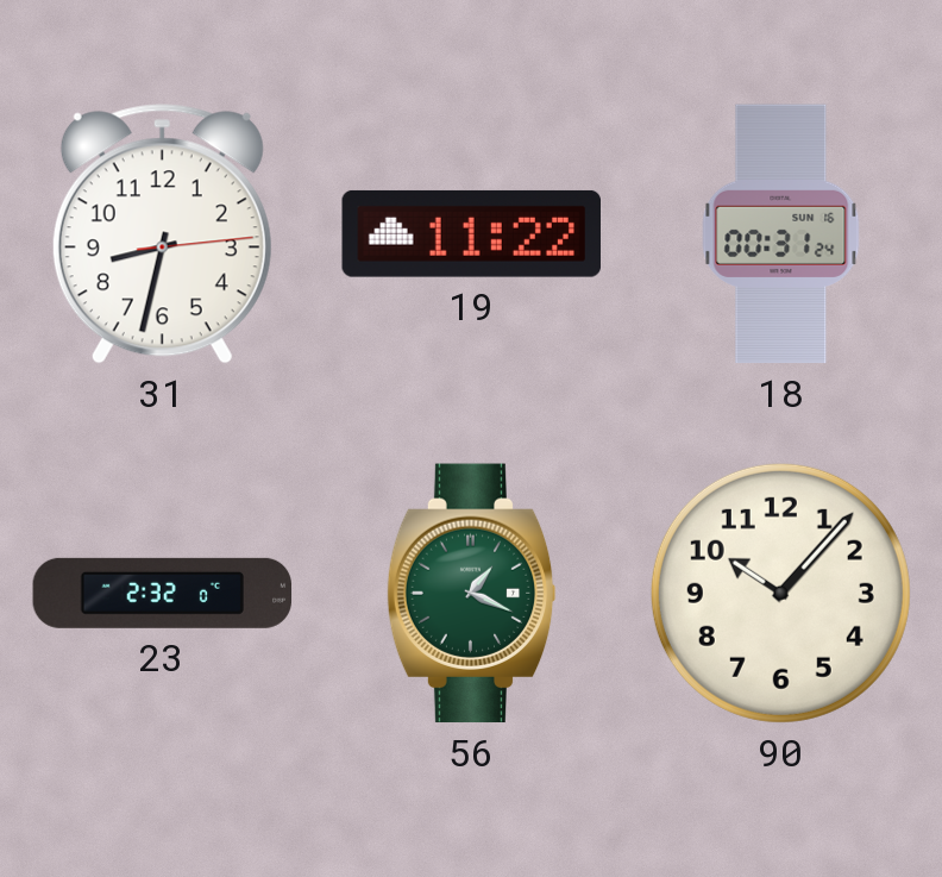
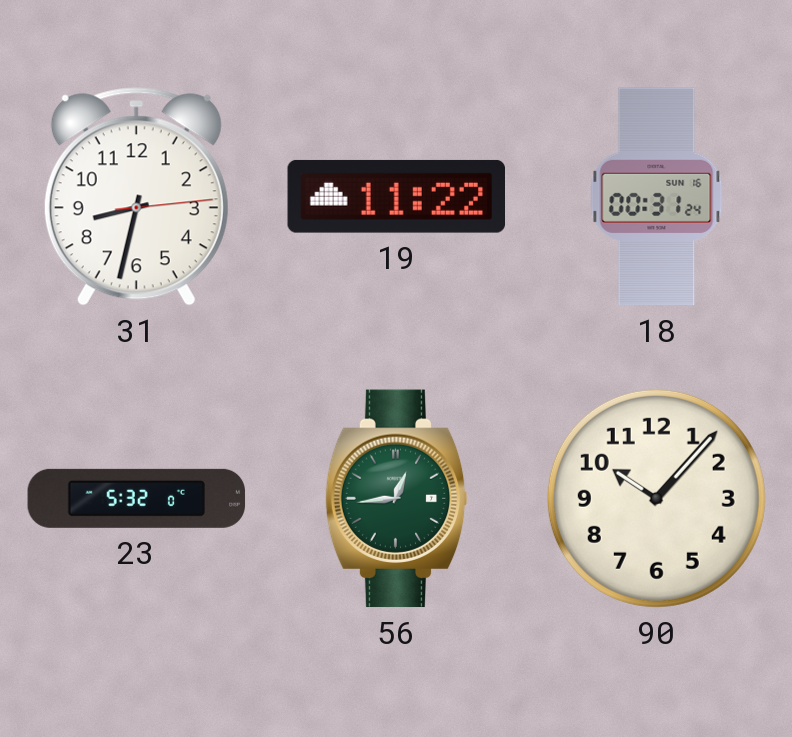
23: 2:32 -> 5:32
56: 1:19 -> 12:44
